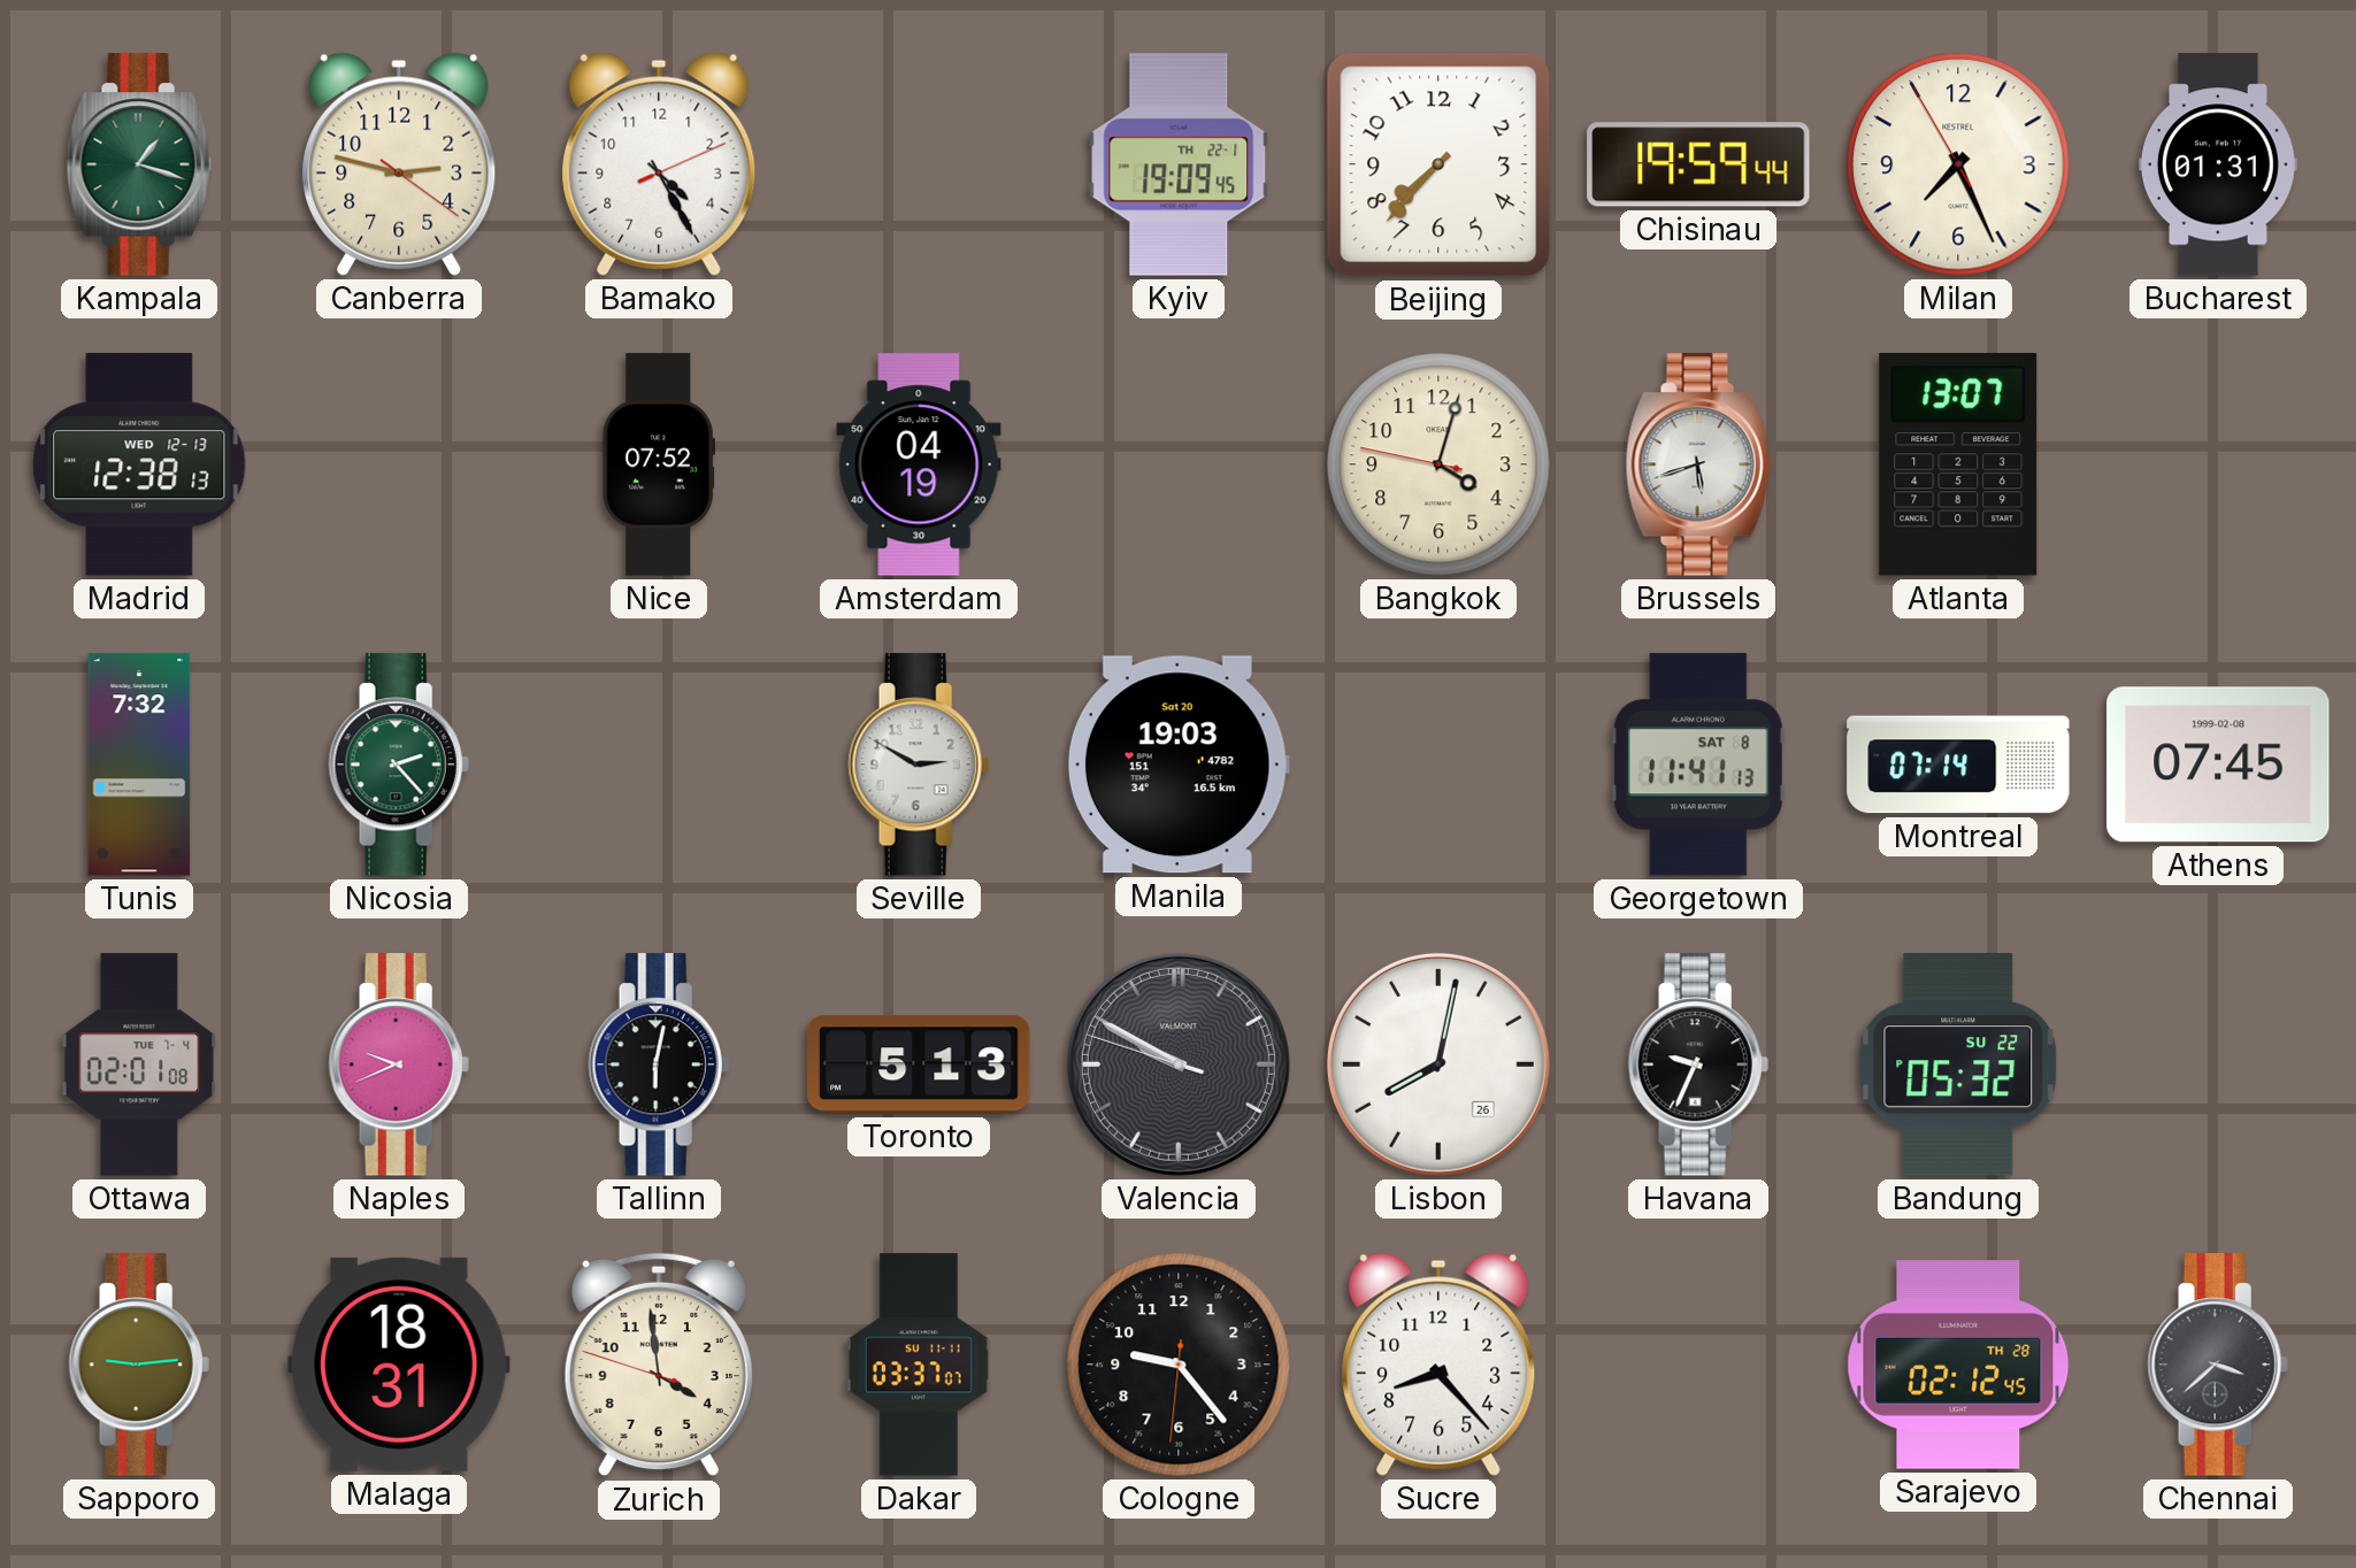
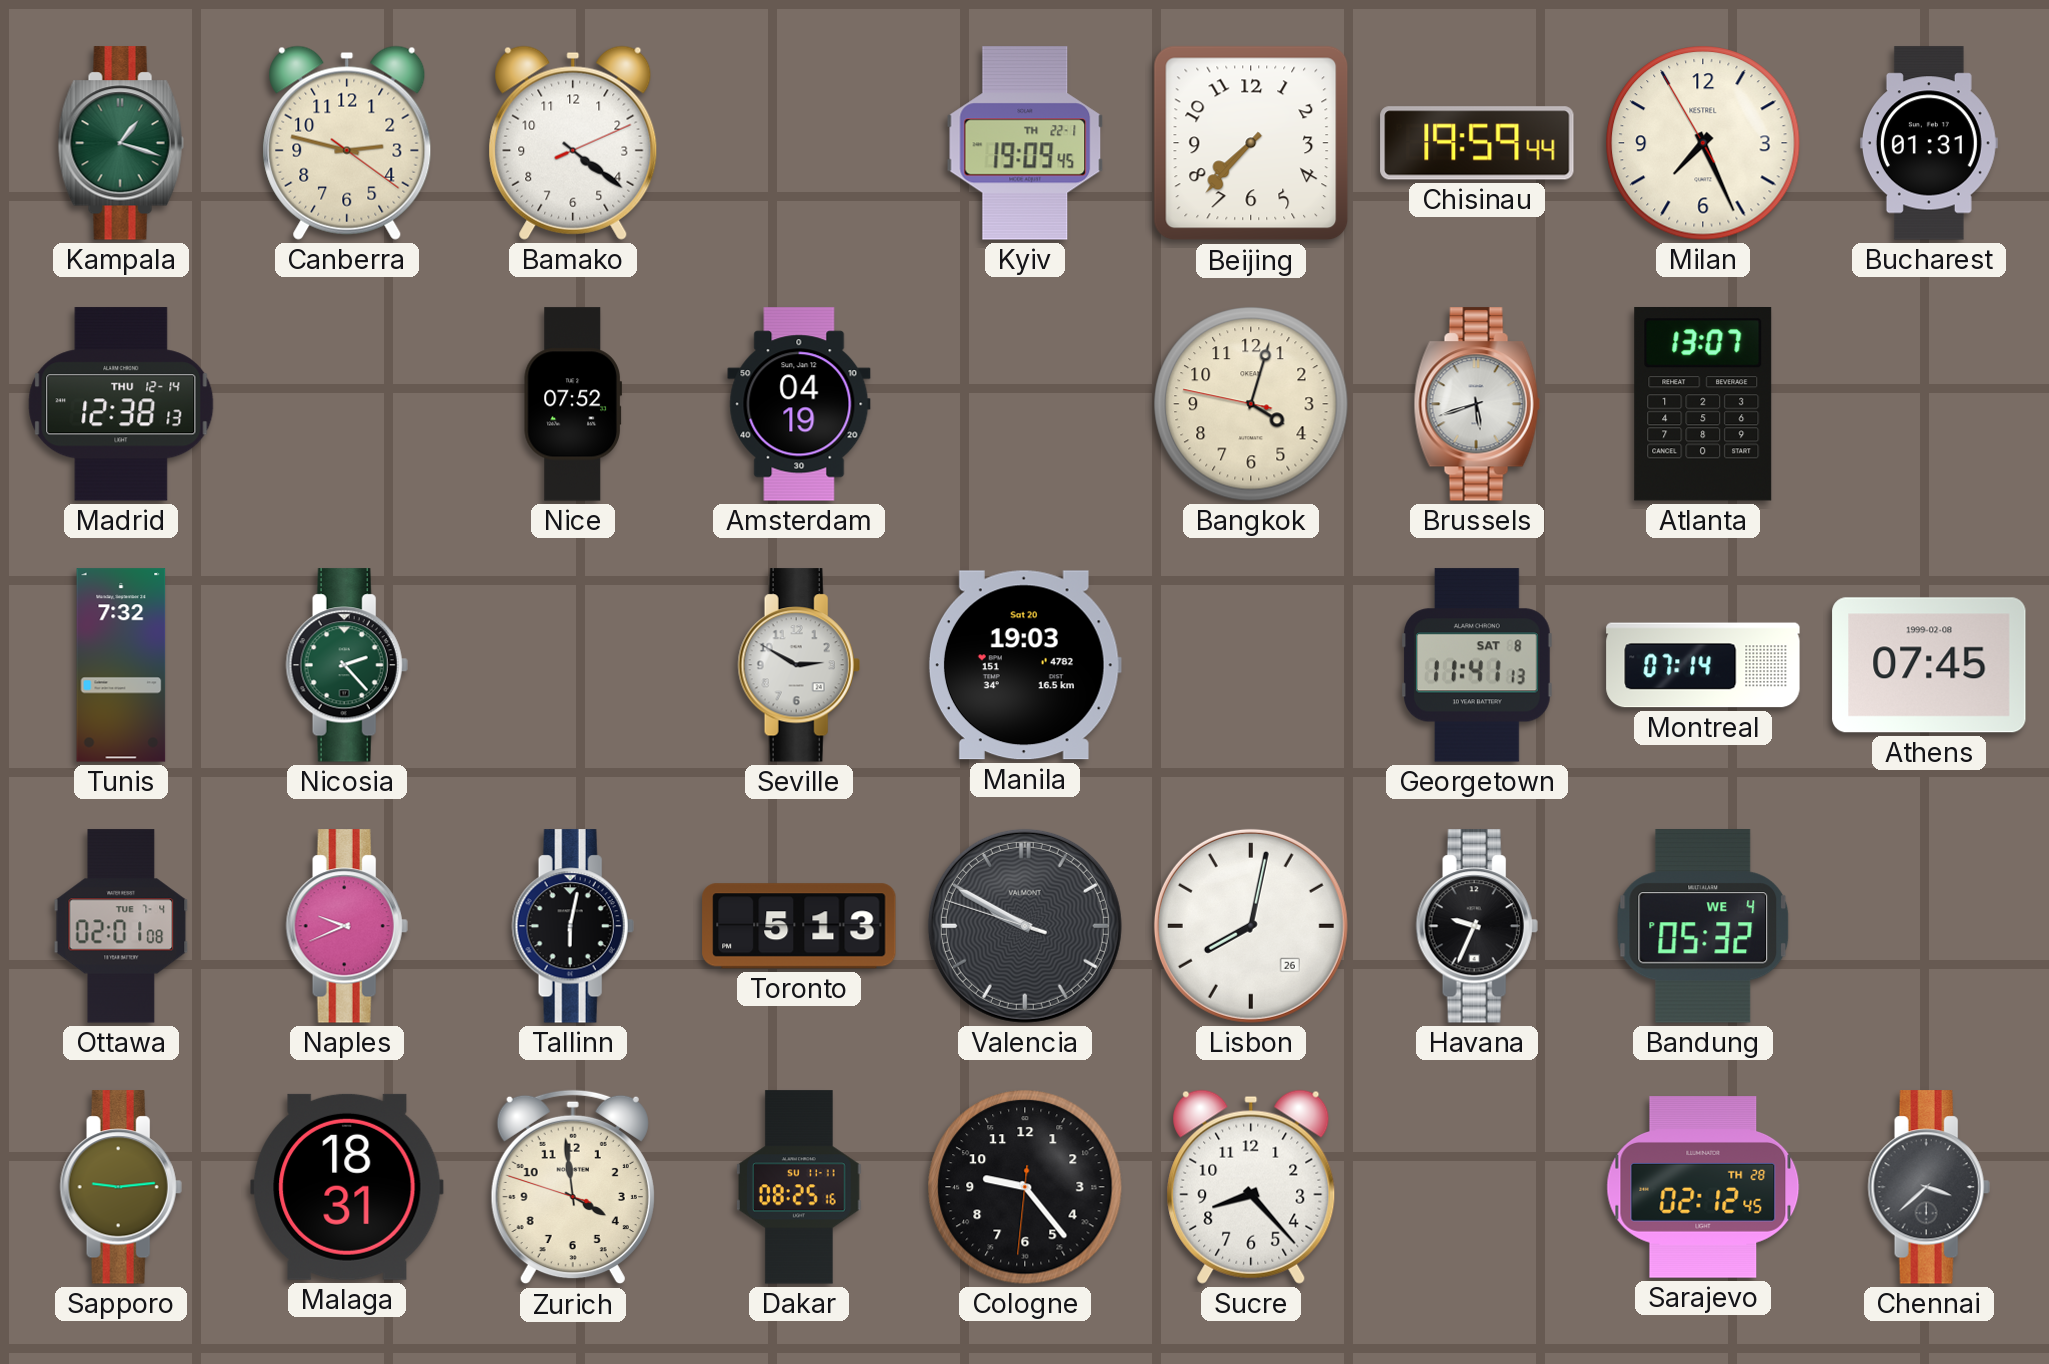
Bamako: 4:25 -> 4:21
Madrid date: WED 12-13 -> THU 12-14
Bandung date: SU 22 -> WE 4
Dakar: 03:37 -> 08:25
